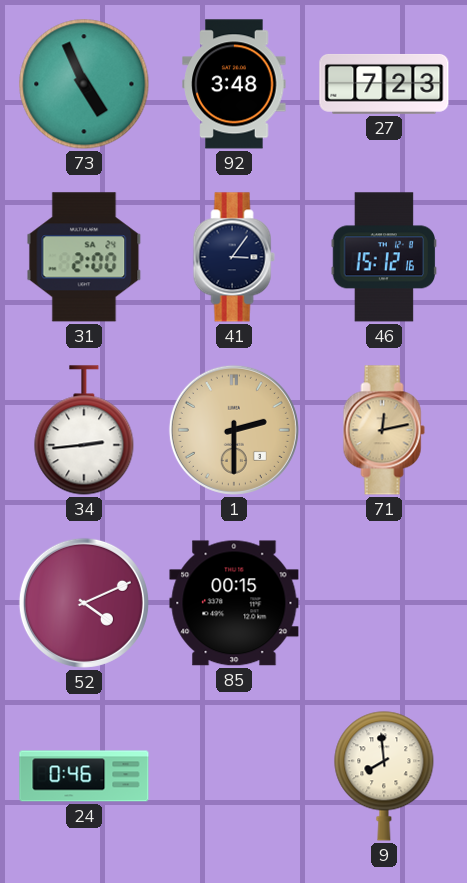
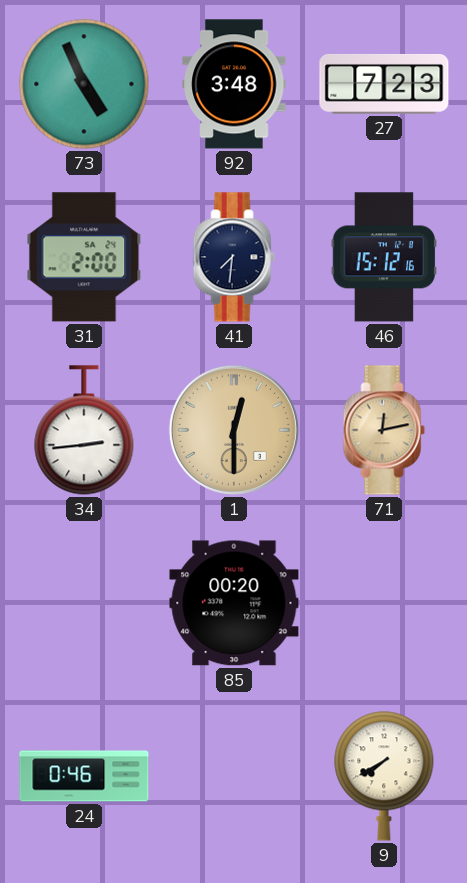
41: 3:06 -> 7:31
1: 2:30 -> 12:30
52: 4:11 -> none
85: 00:15 -> 00:20
9: 7:59 -> 7:40
